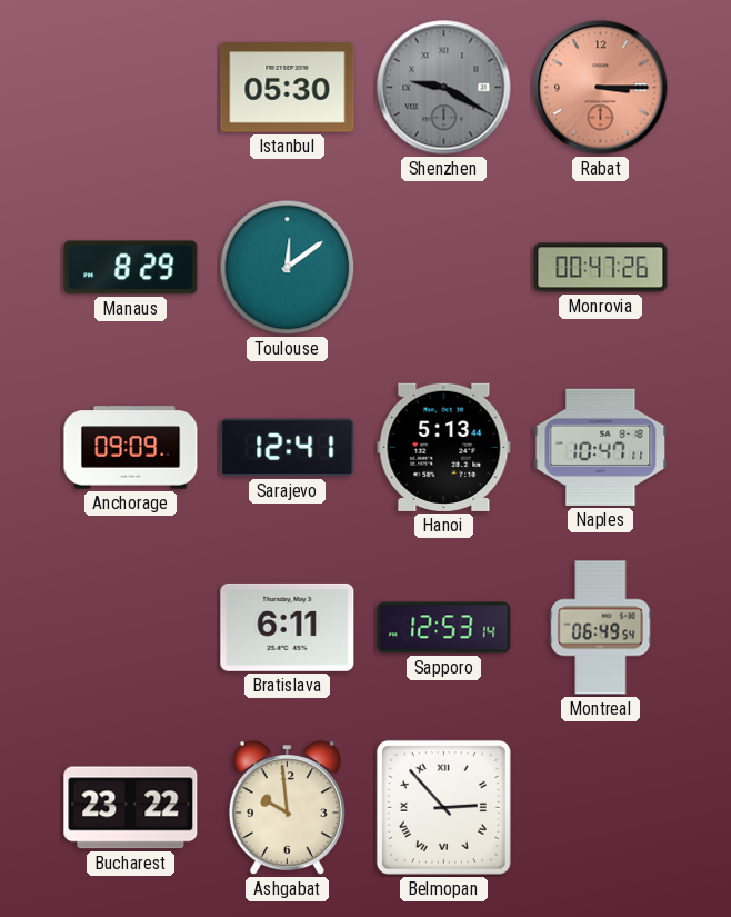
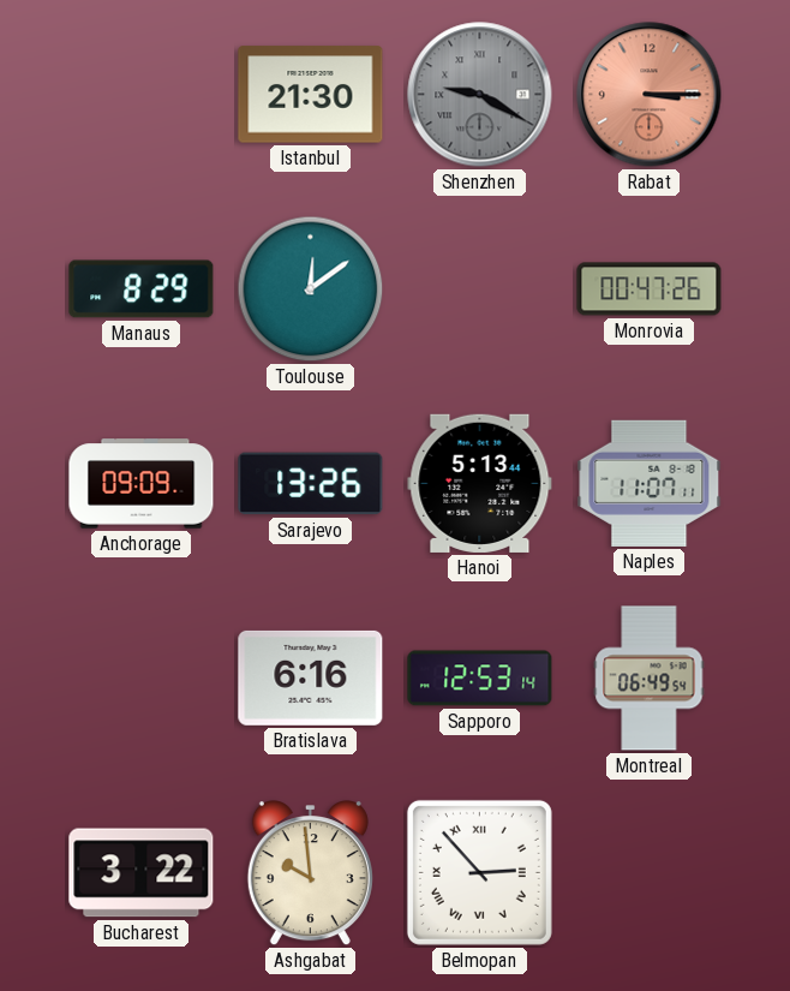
Istanbul: 05:30 -> 21:30
Sarajevo: 12:41 -> 13:26
Naples: 10:47 -> 11:07
Bratislava: 6:11 -> 6:16
Bucharest: 23:22 -> 3:22
